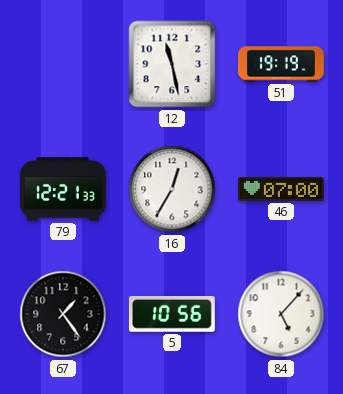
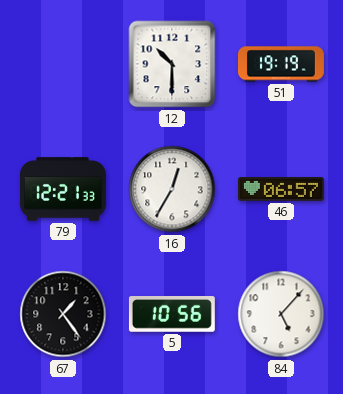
12: 11:28 -> 10:30
46: 07:00 -> 06:57
